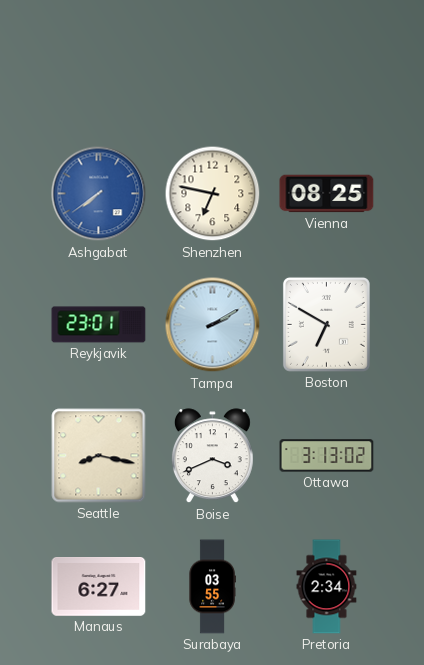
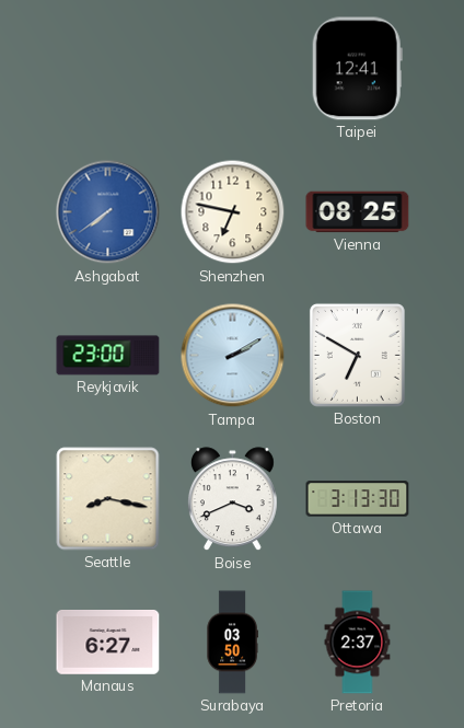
Taipei: none -> 12:41
Reykjavik: 23:01 -> 23:00
Ottawa: 3:13:02 -> 3:13:30
Surabaya: 03:55 -> 03:50
Pretoria: 2:34 -> 2:37
